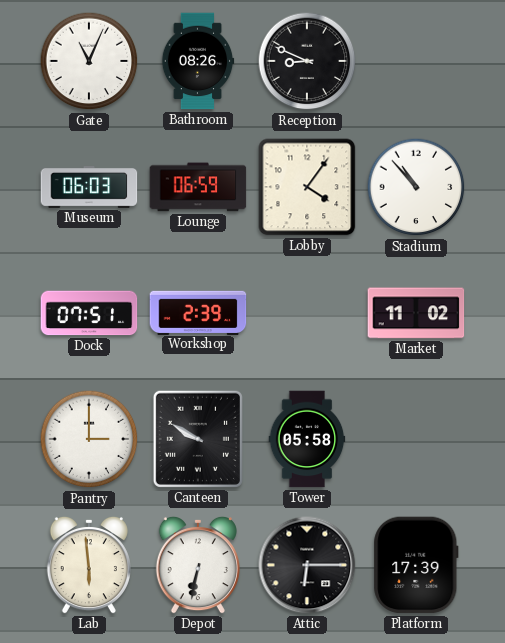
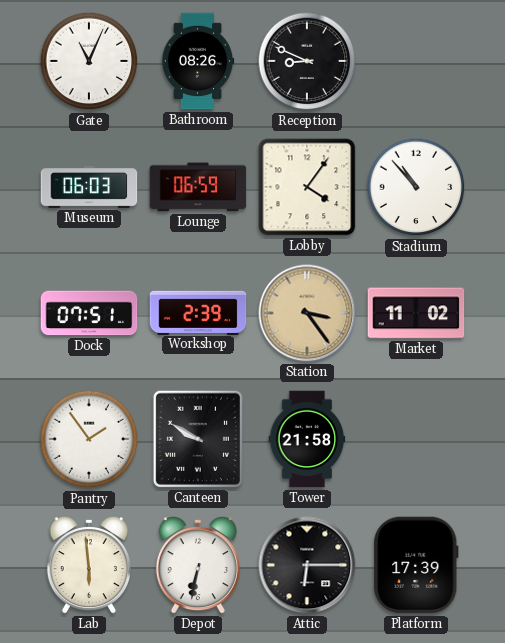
Station: none -> 3:24
Pantry: 3:00 -> 1:54
Tower: 05:58 -> 21:58
